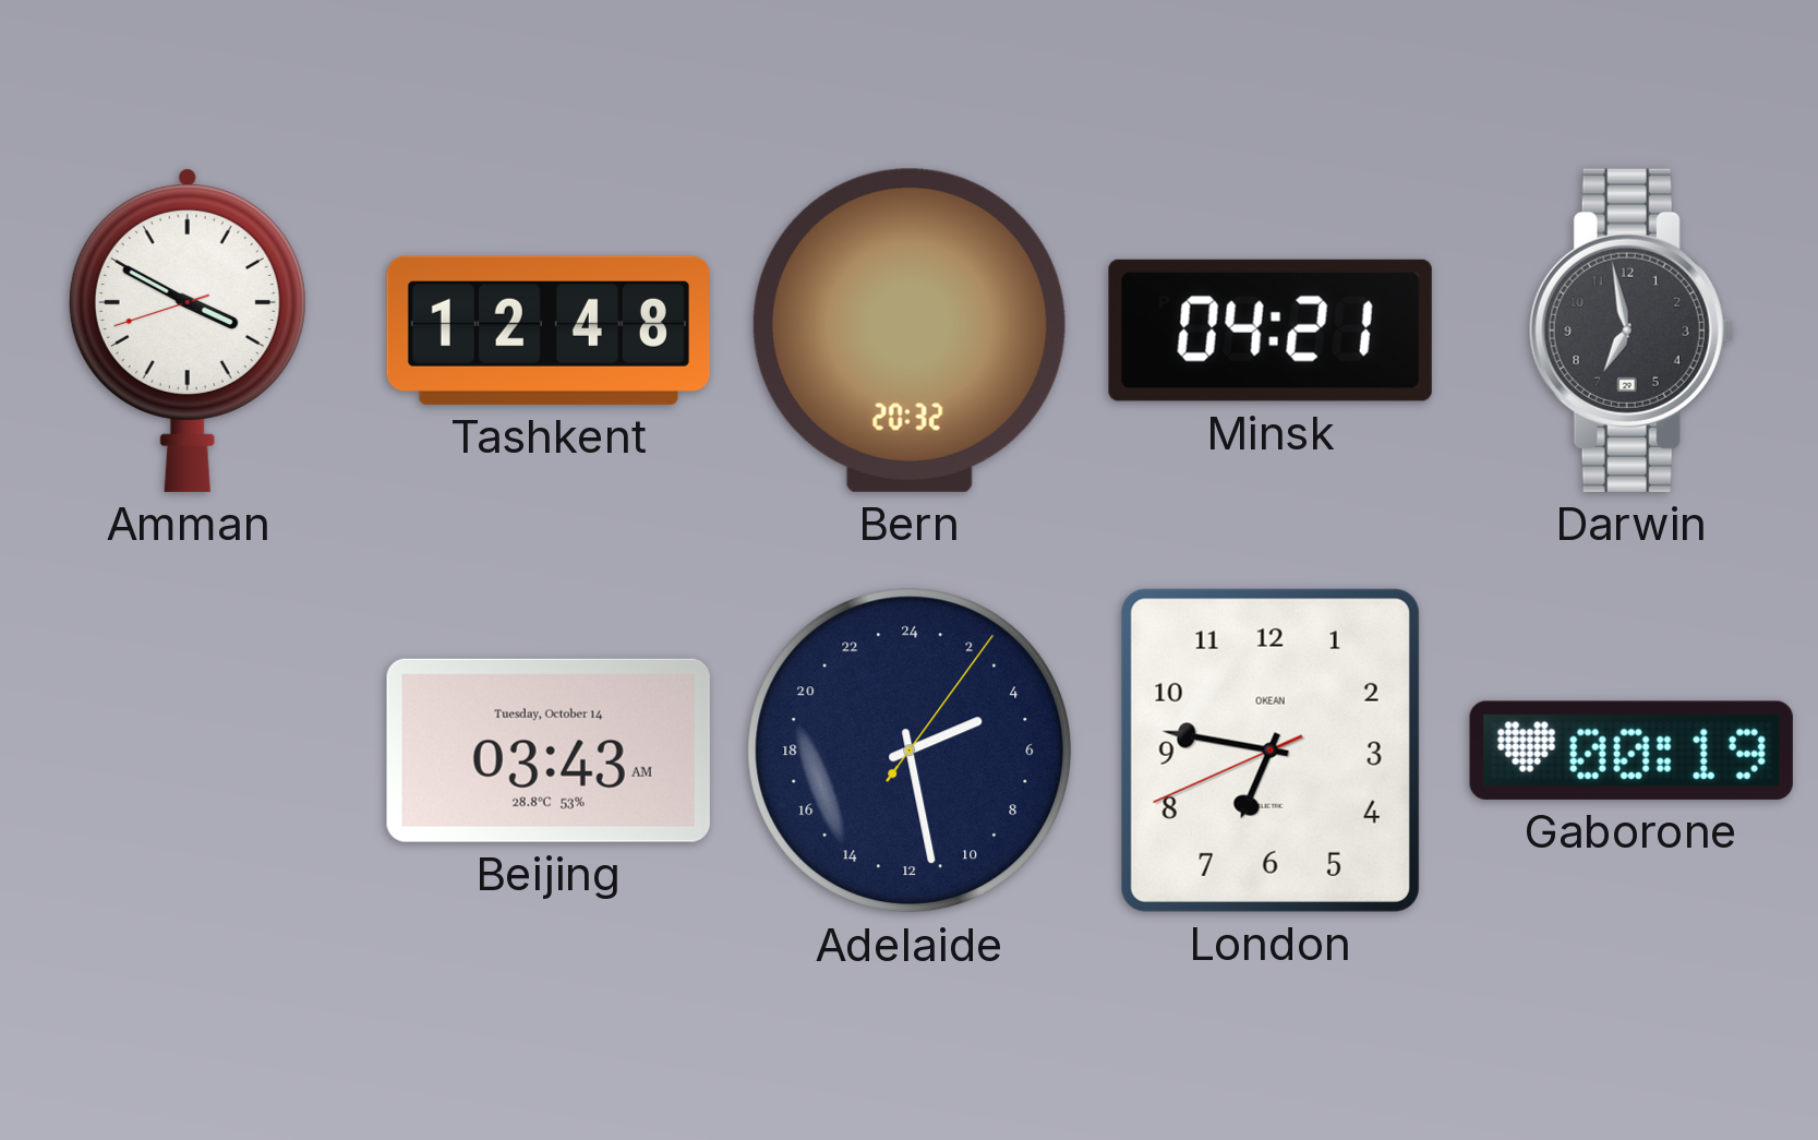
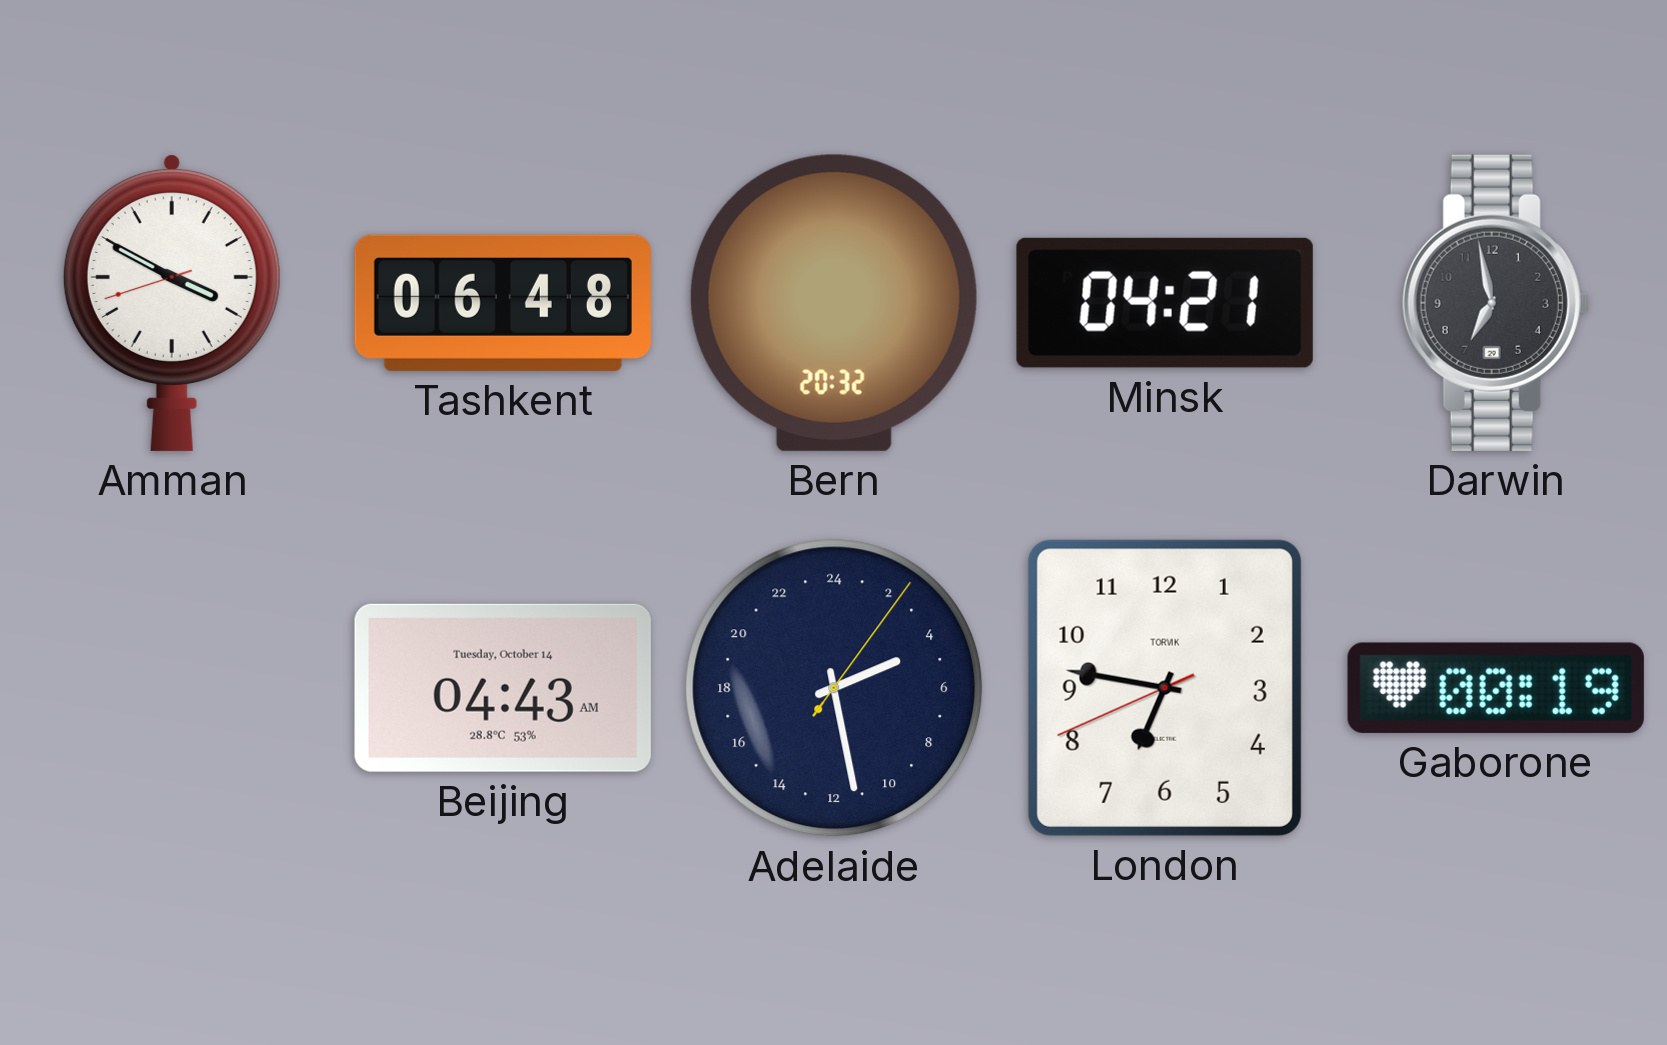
Tashkent: 12:48 -> 06:48
Beijing: 03:43 -> 04:43
London brand: OKEAN -> TORVIK
